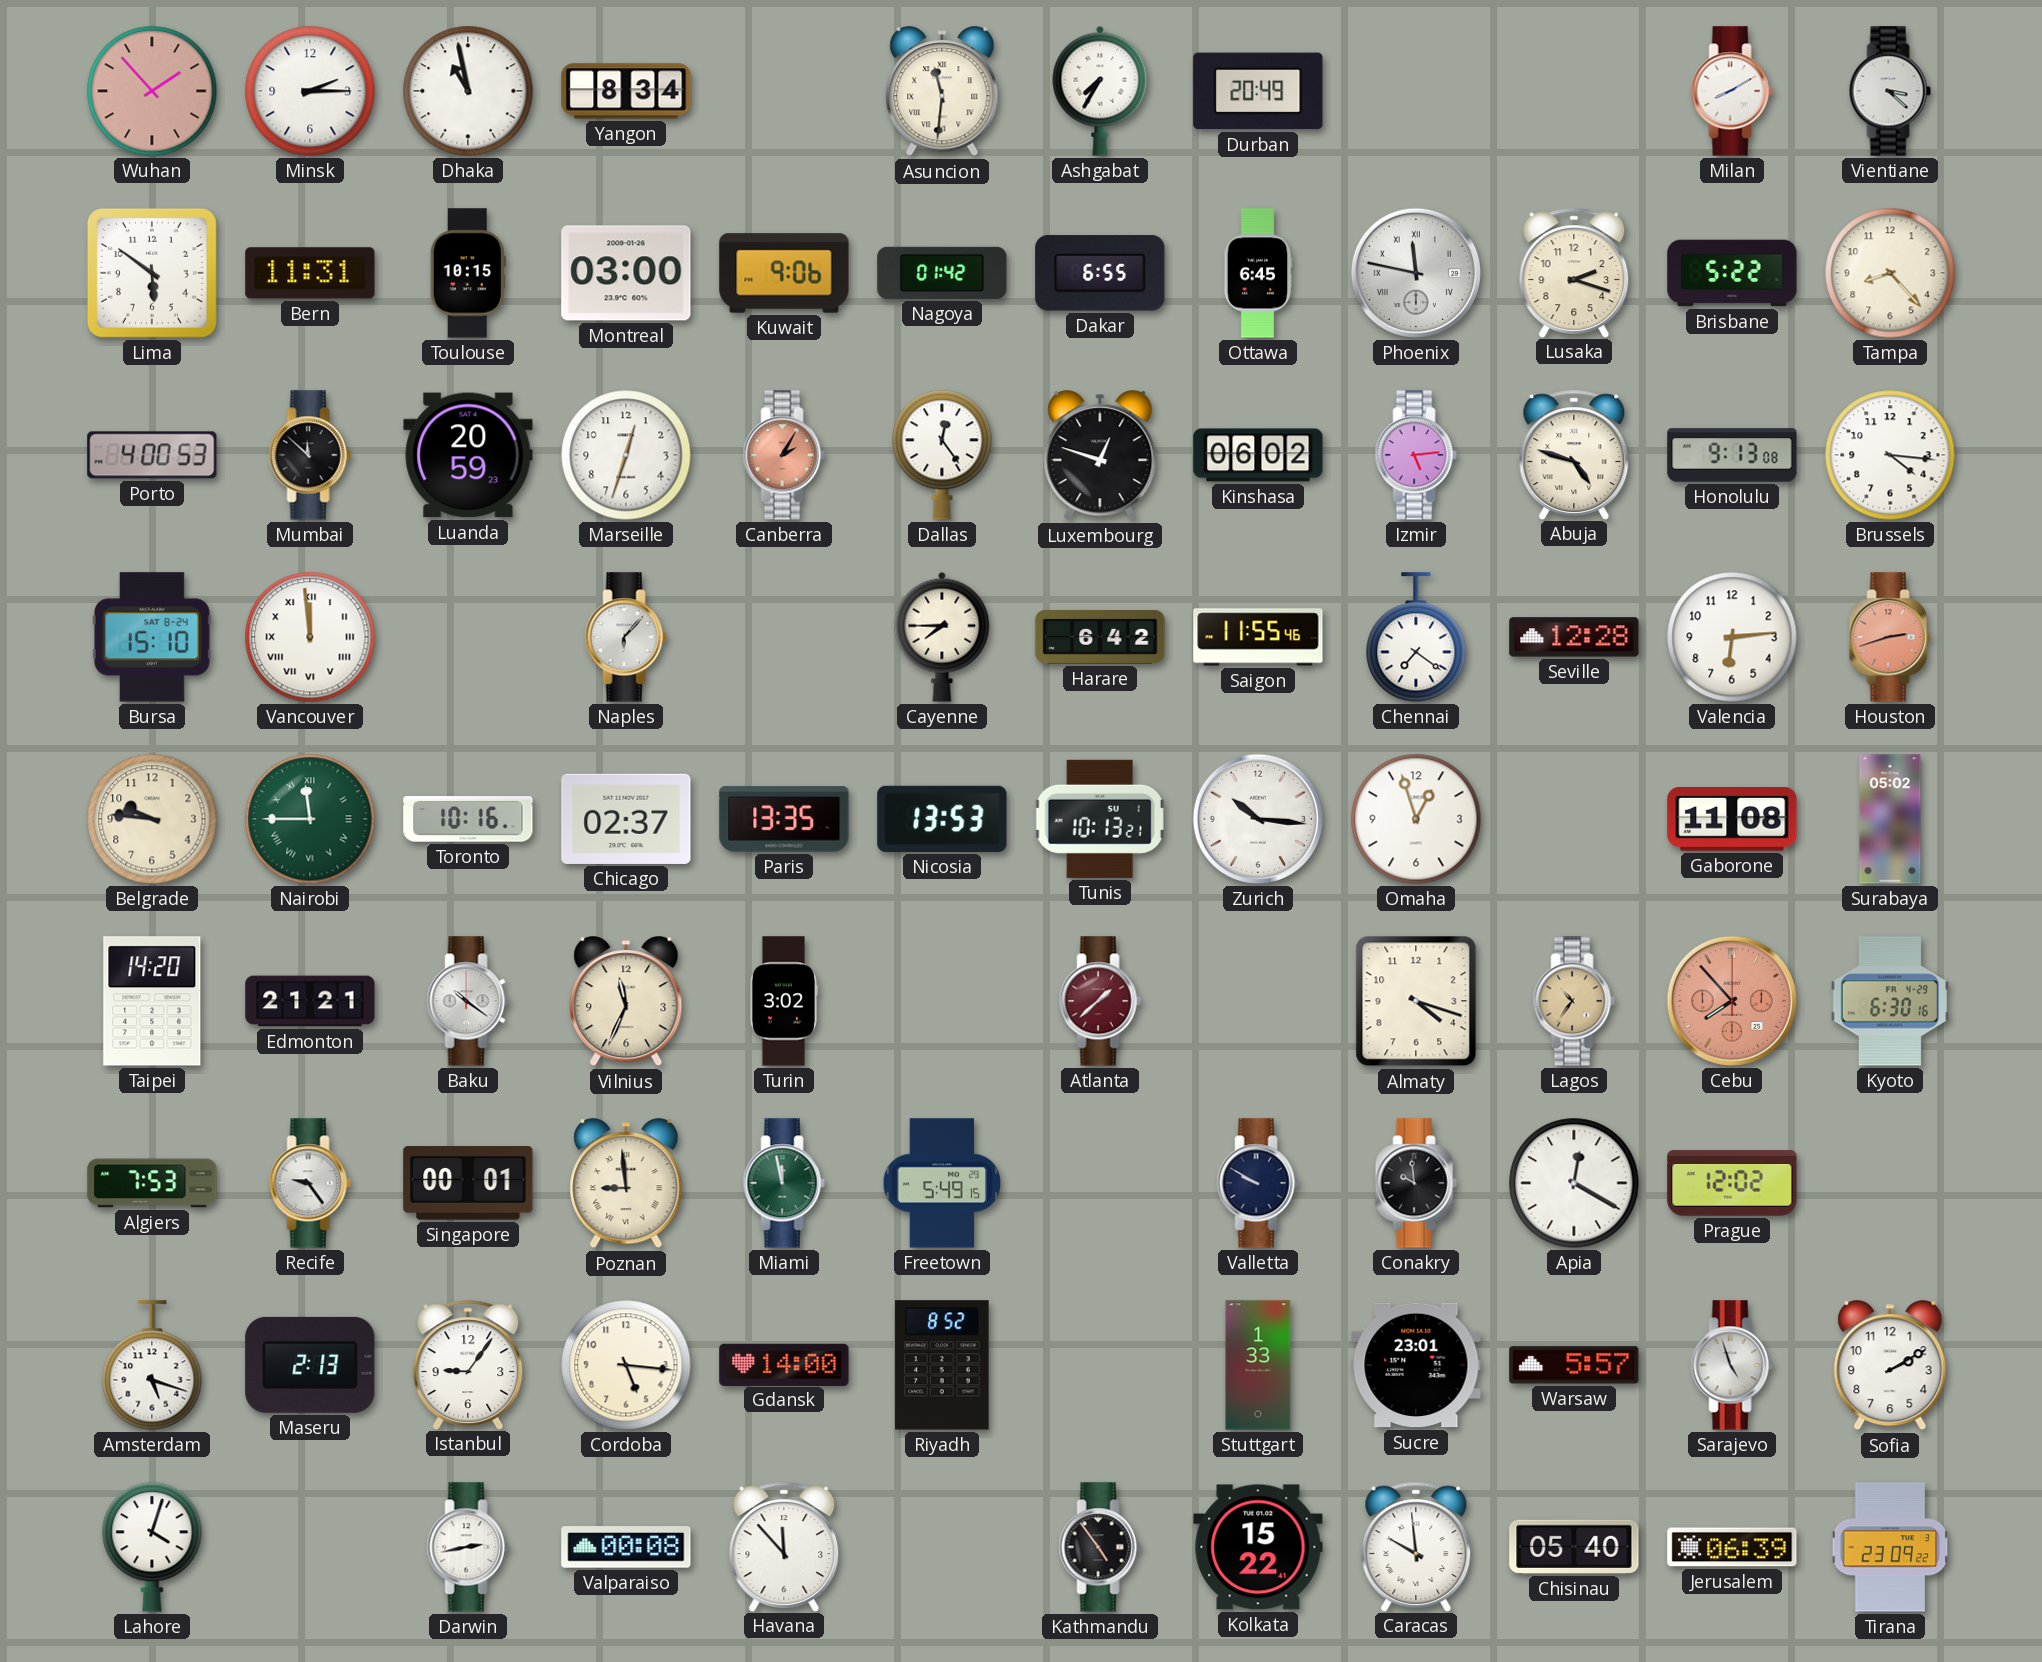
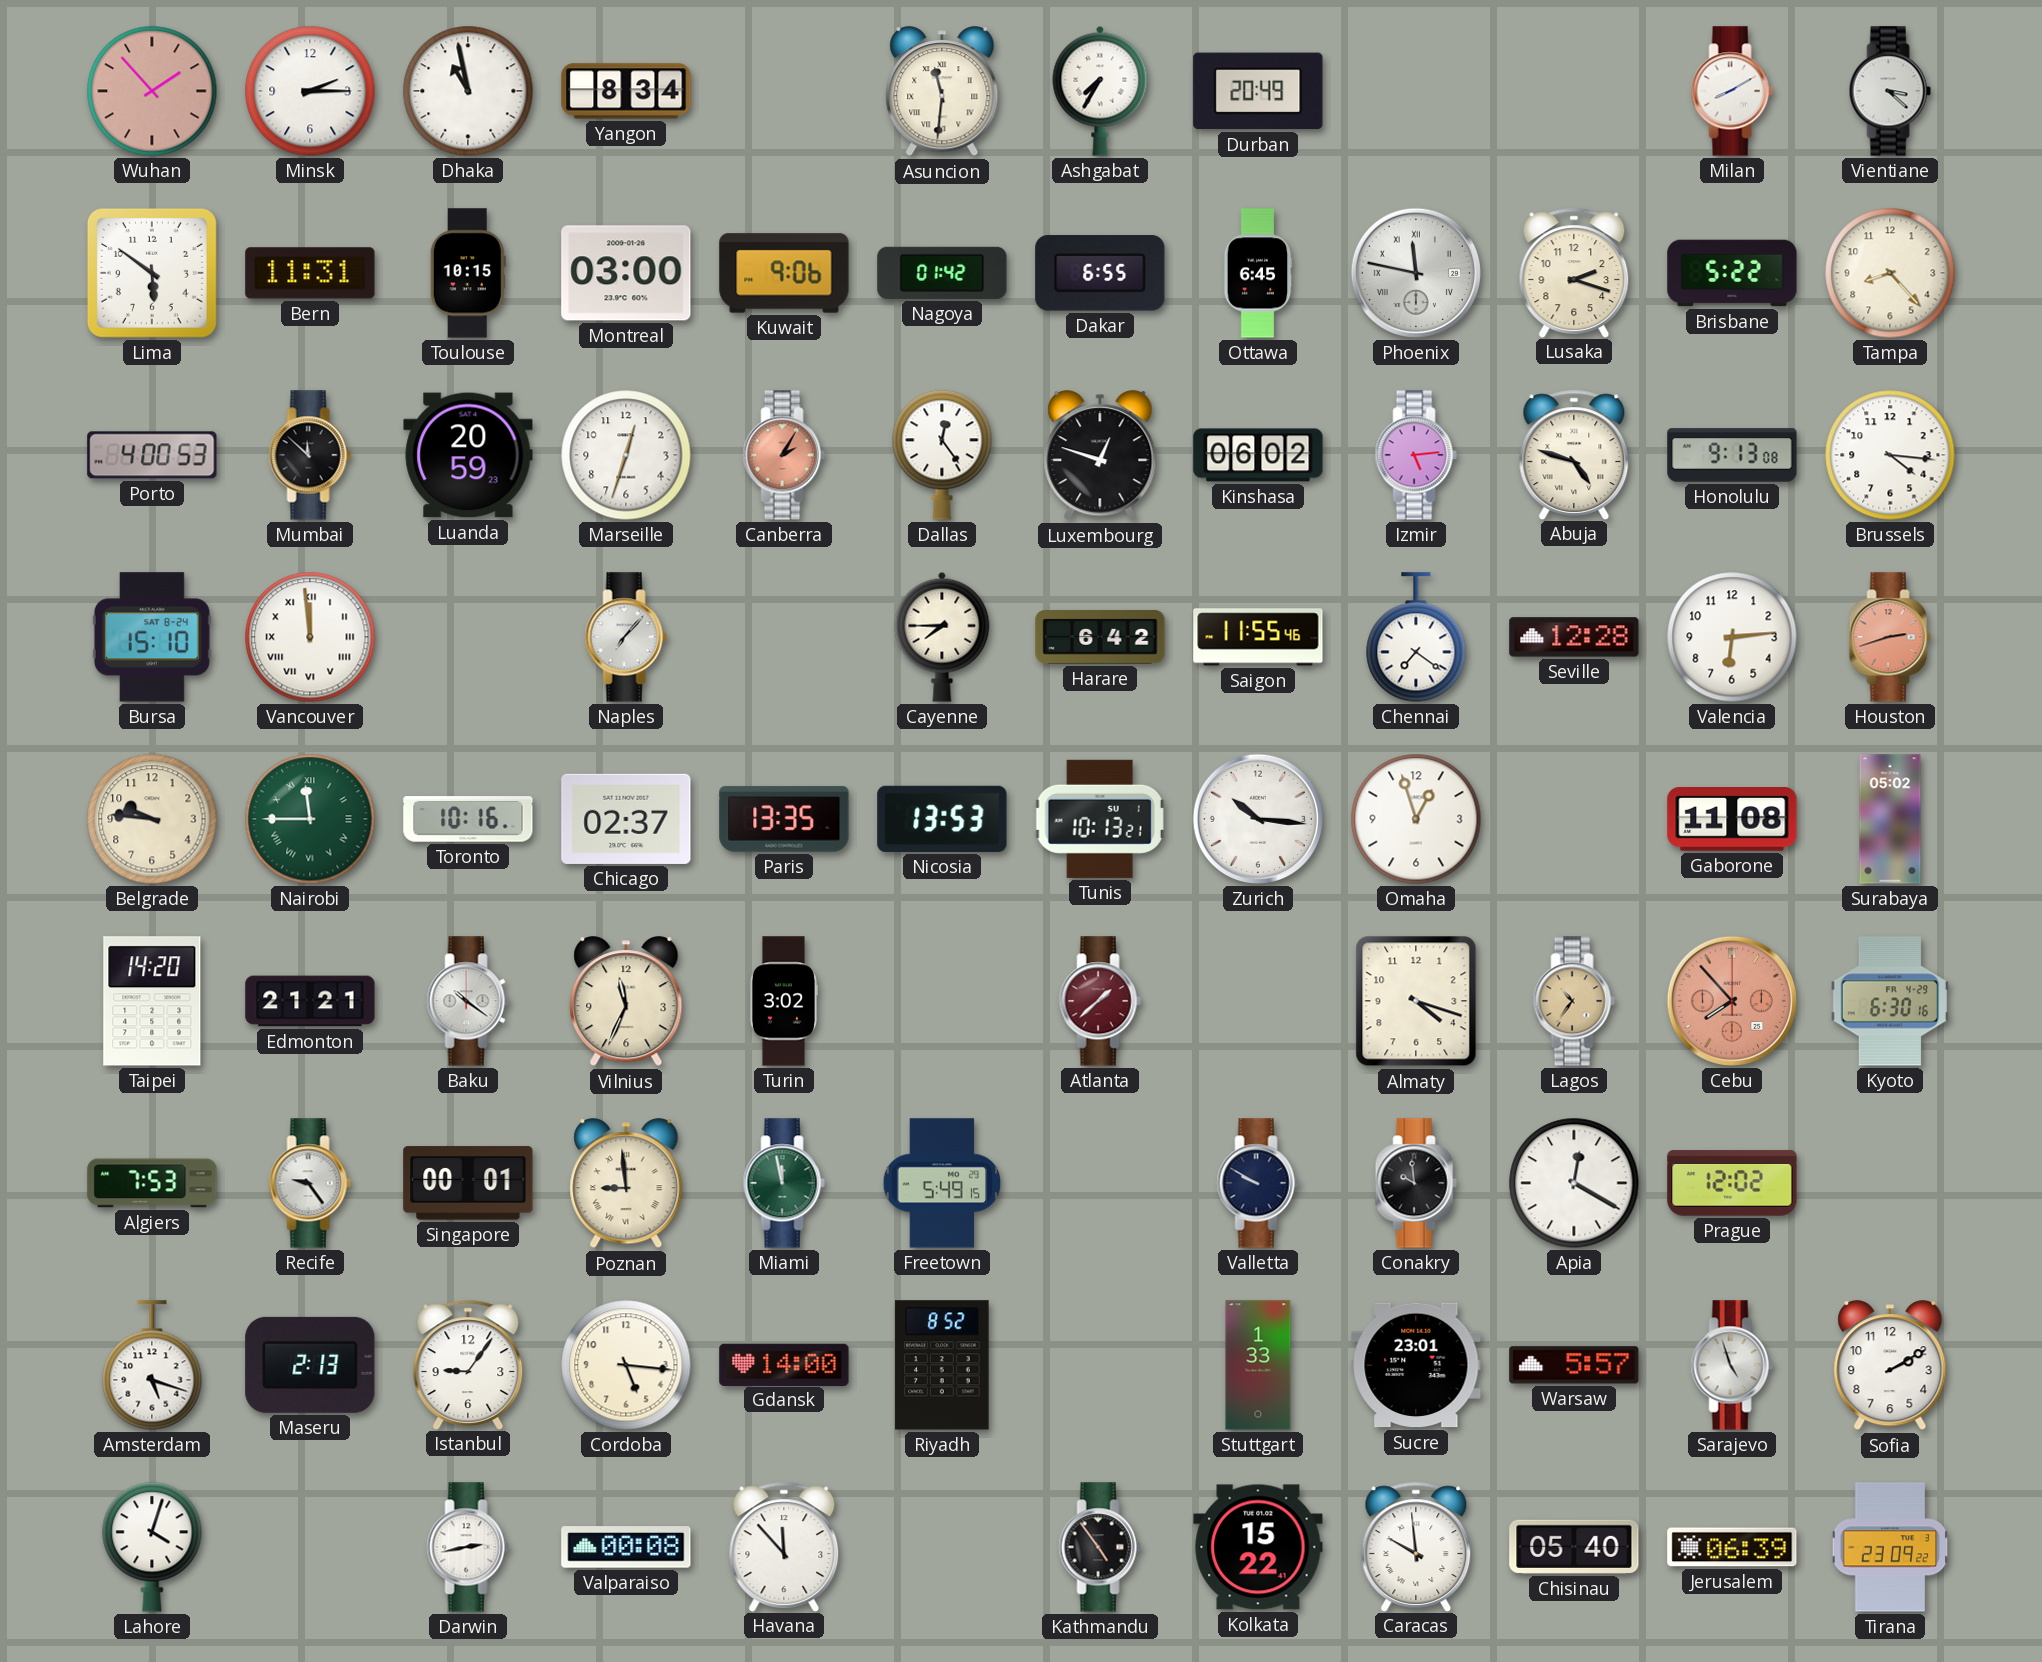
Naples: 6:07 -> 7:07
